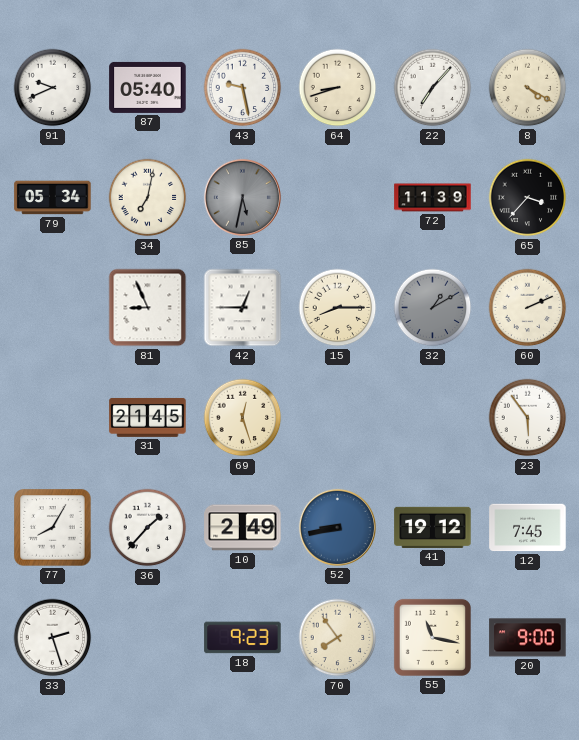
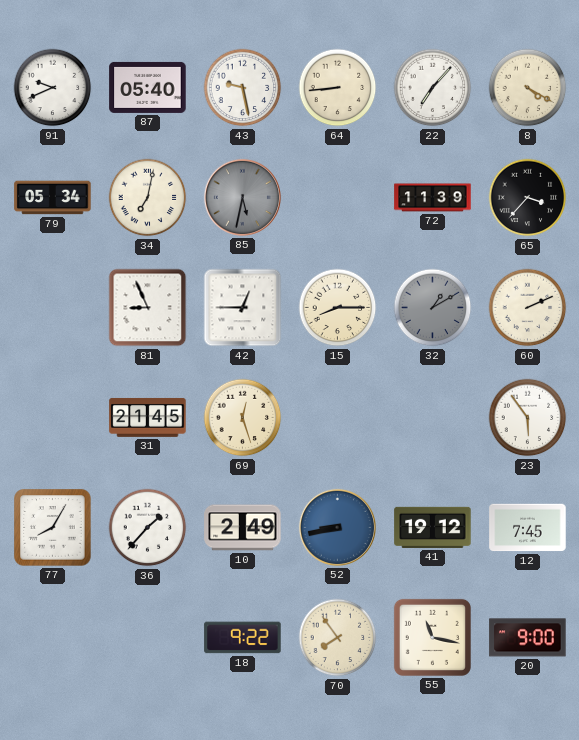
64: 8:42 -> 8:44
33: 2:27 -> none
18: 9:23 -> 9:22
